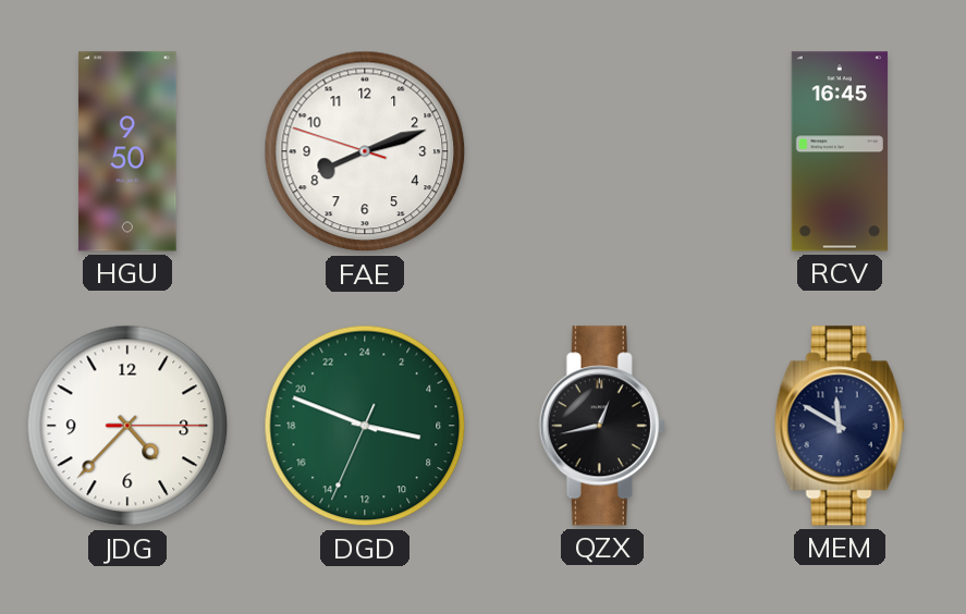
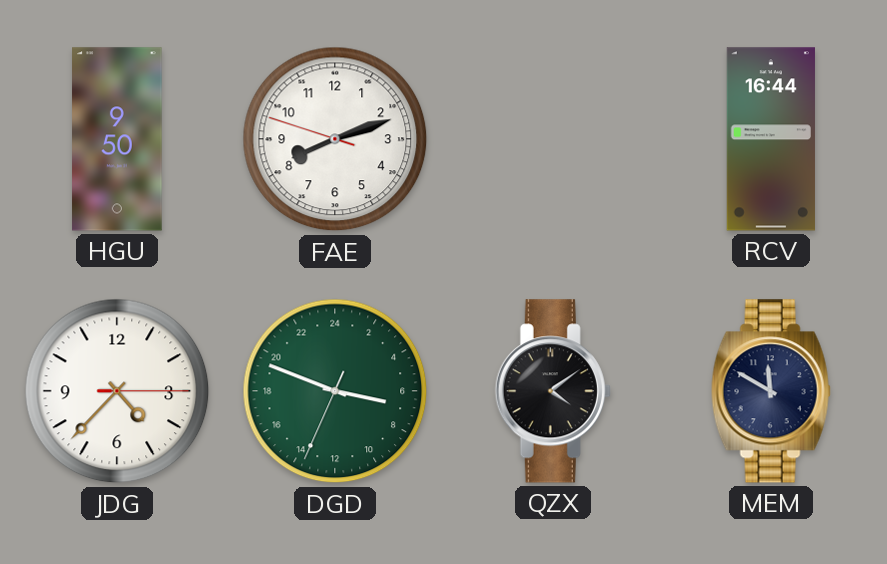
RCV: 16:45 -> 16:44
QZX: 12:43 -> 4:09
